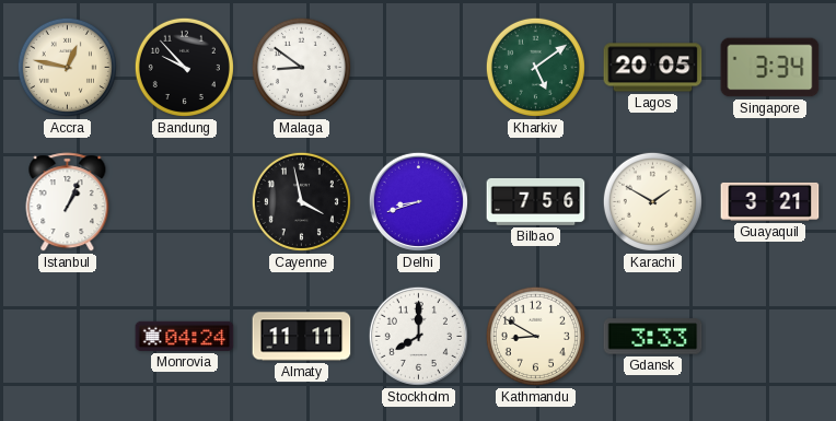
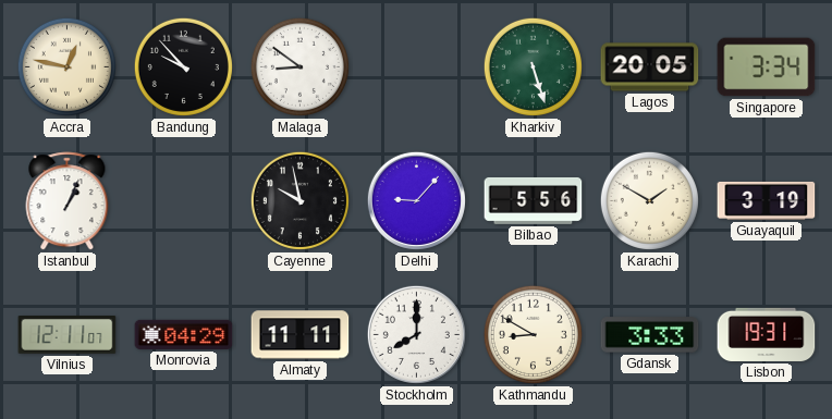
Kharkiv: 5:09 -> 5:27
Cayenne: 3:58 -> 9:58
Delhi: 8:42 -> 9:07
Bilbao: 7:56 -> 5:56
Guayaquil: 3:21 -> 3:19
Vilnius: none -> 12:11
Monrovia: 04:24 -> 04:29
Lisbon: none -> 19:31
